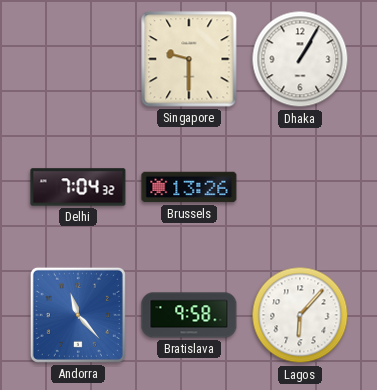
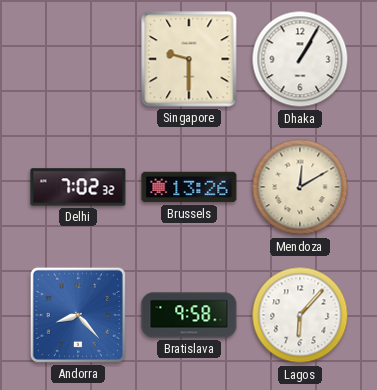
Delhi: 7:04 -> 7:02
Mendoza: none -> 12:10
Andorra: 11:23 -> 8:23
